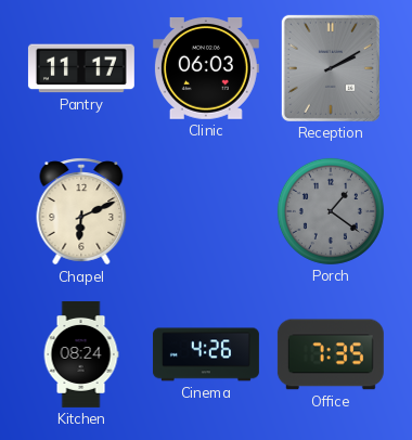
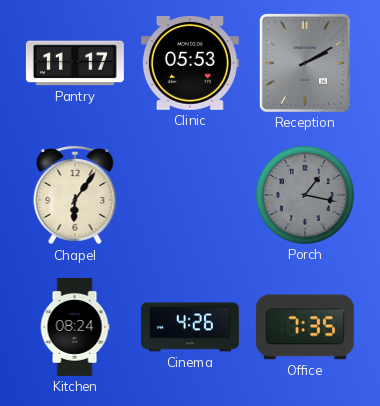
Clinic: 06:03 -> 05:53
Chapel: 6:11 -> 6:06
Porch: 1:21 -> 1:17
